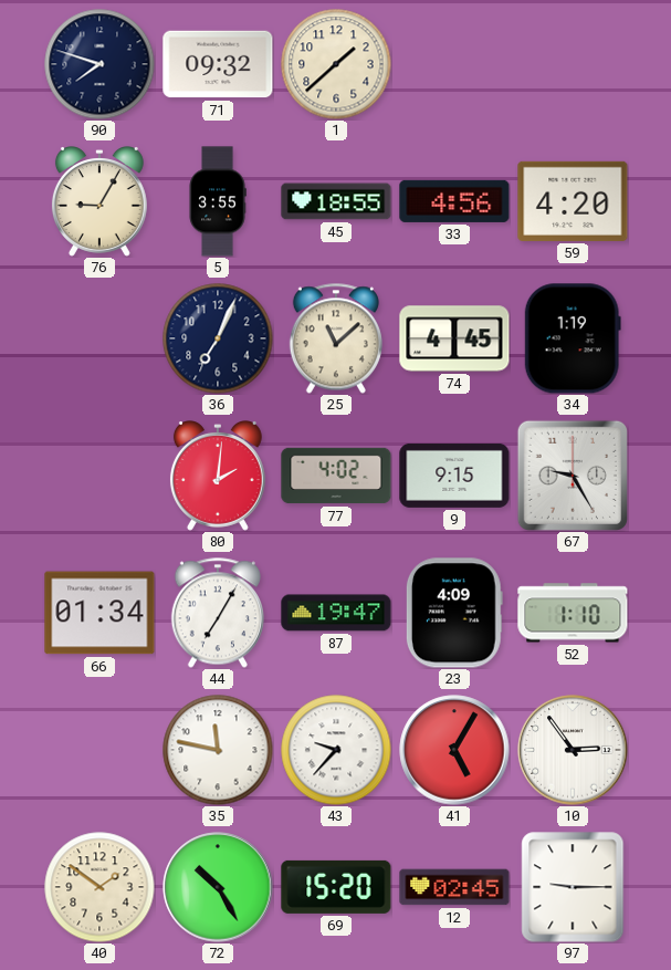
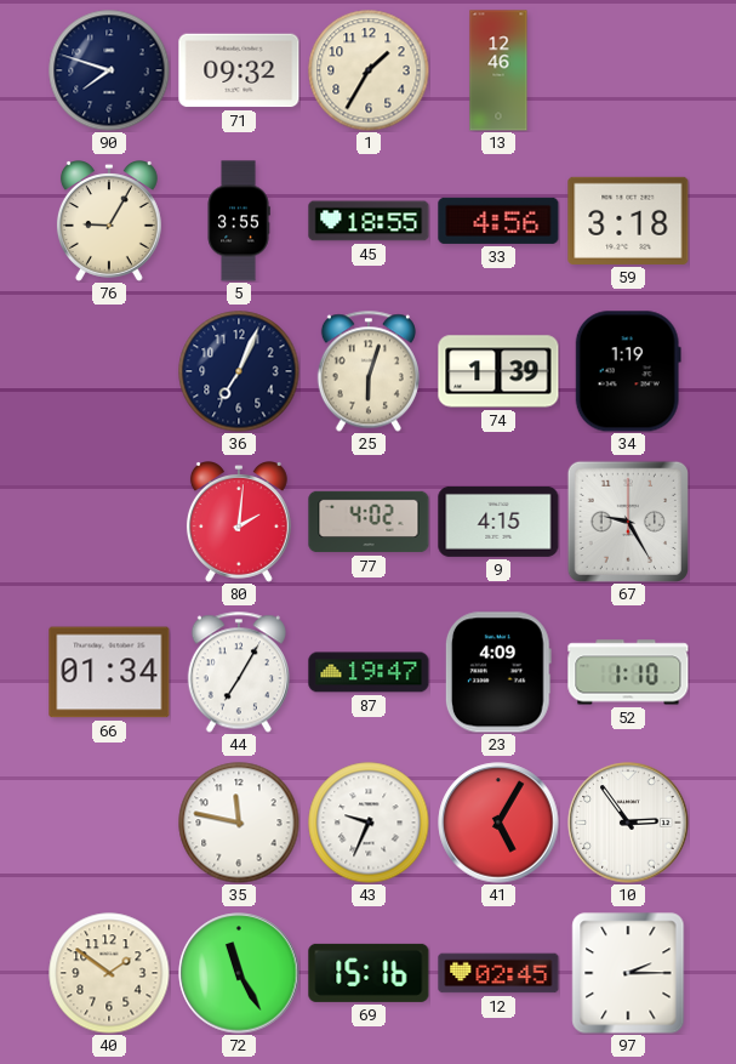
1: 1:38 -> 1:35
13: none -> 12:46
59: 4:20 -> 3:18
25: 11:08 -> 6:03
74: 4:45 -> 1:39
9: 9:15 -> 4:15
43: 9:37 -> 9:34
72: 10:25 -> 11:25
69: 15:20 -> 15:16
97: 9:15 -> 2:15
